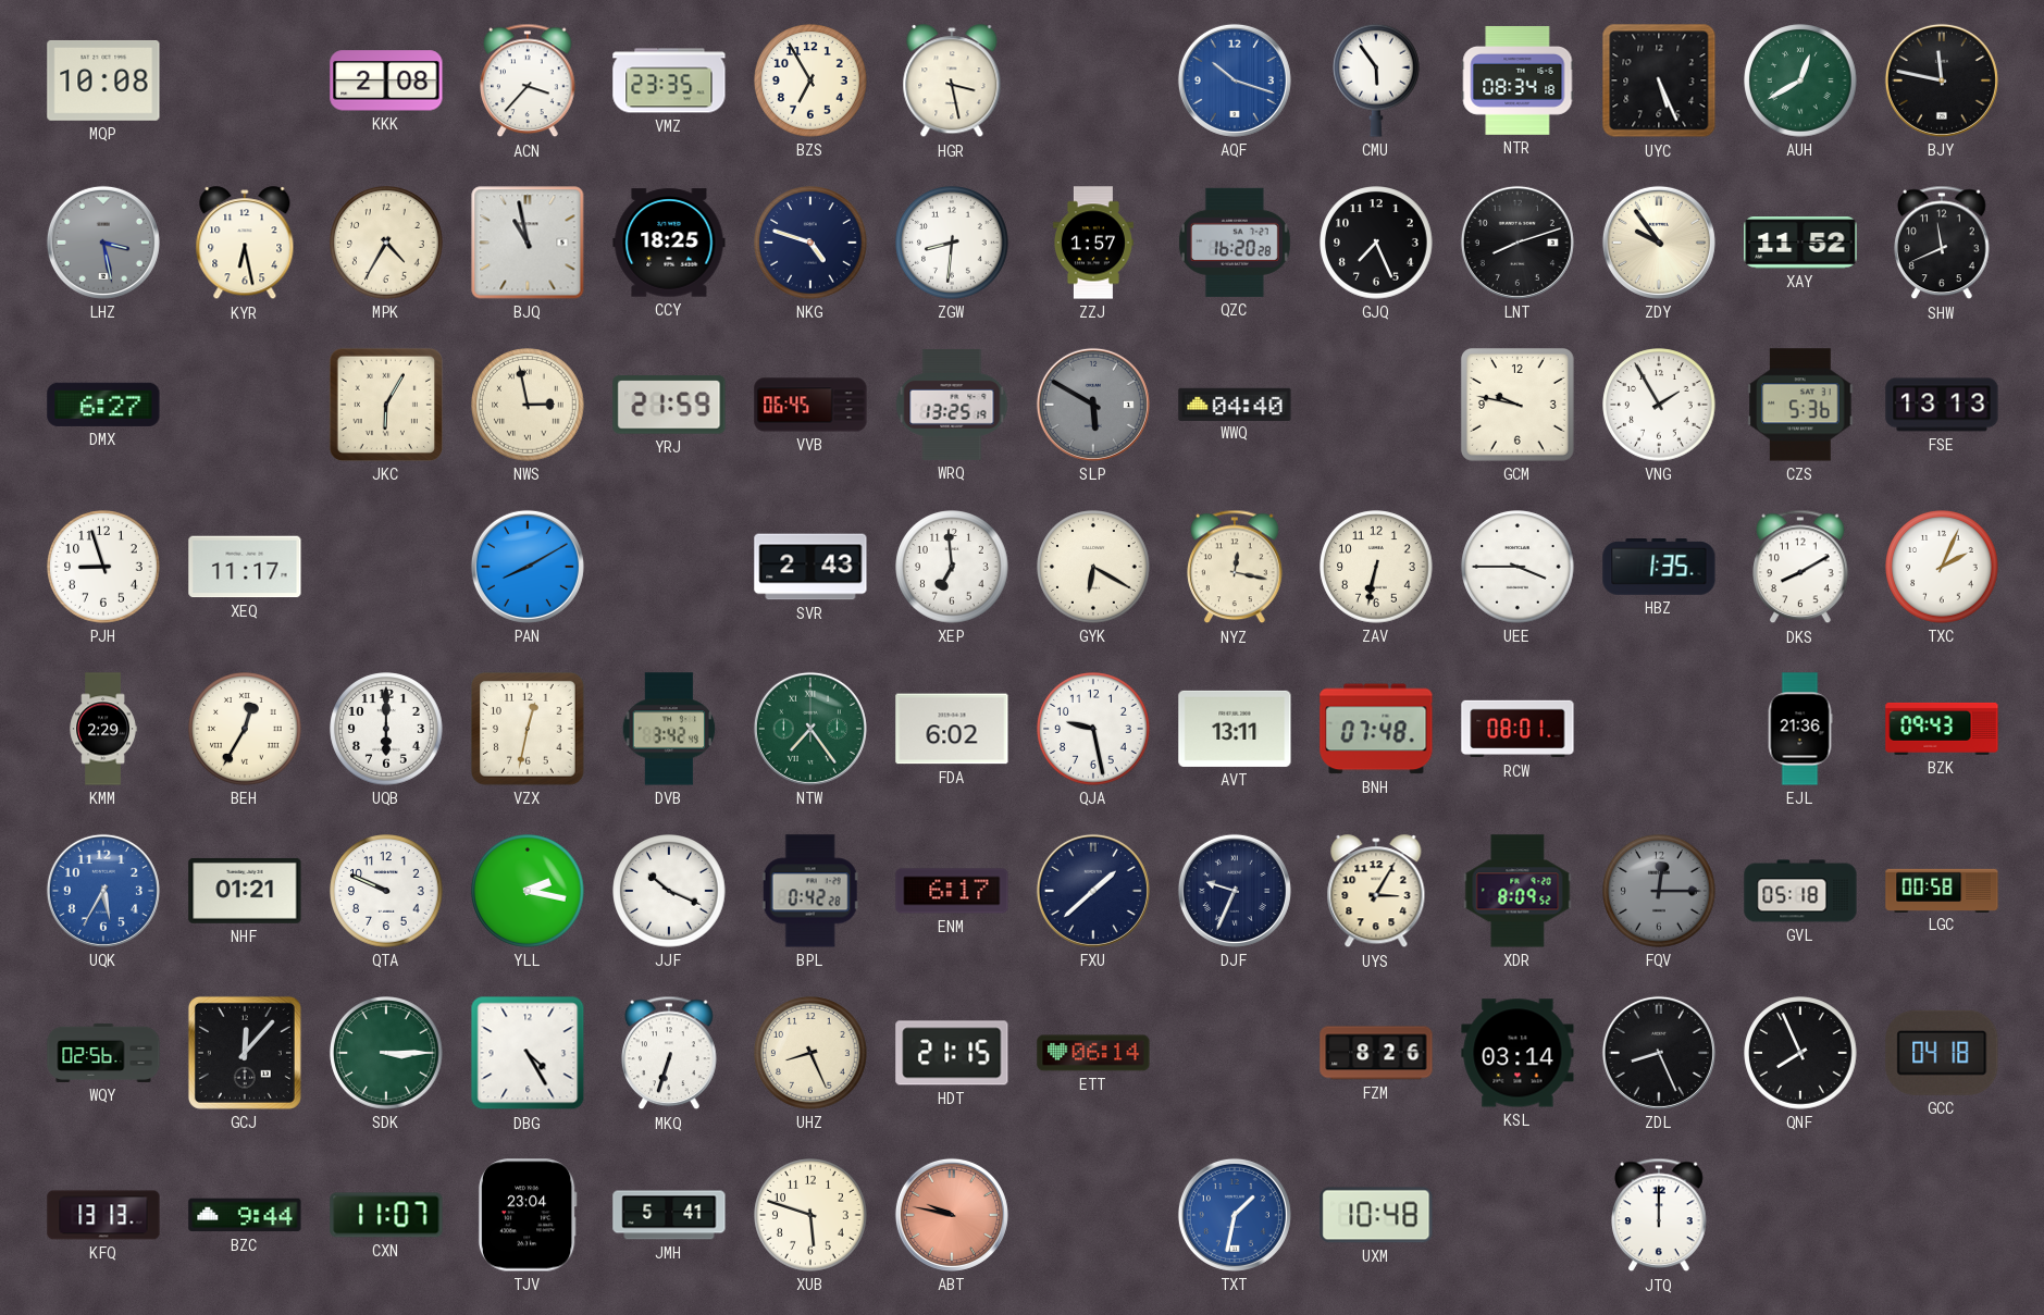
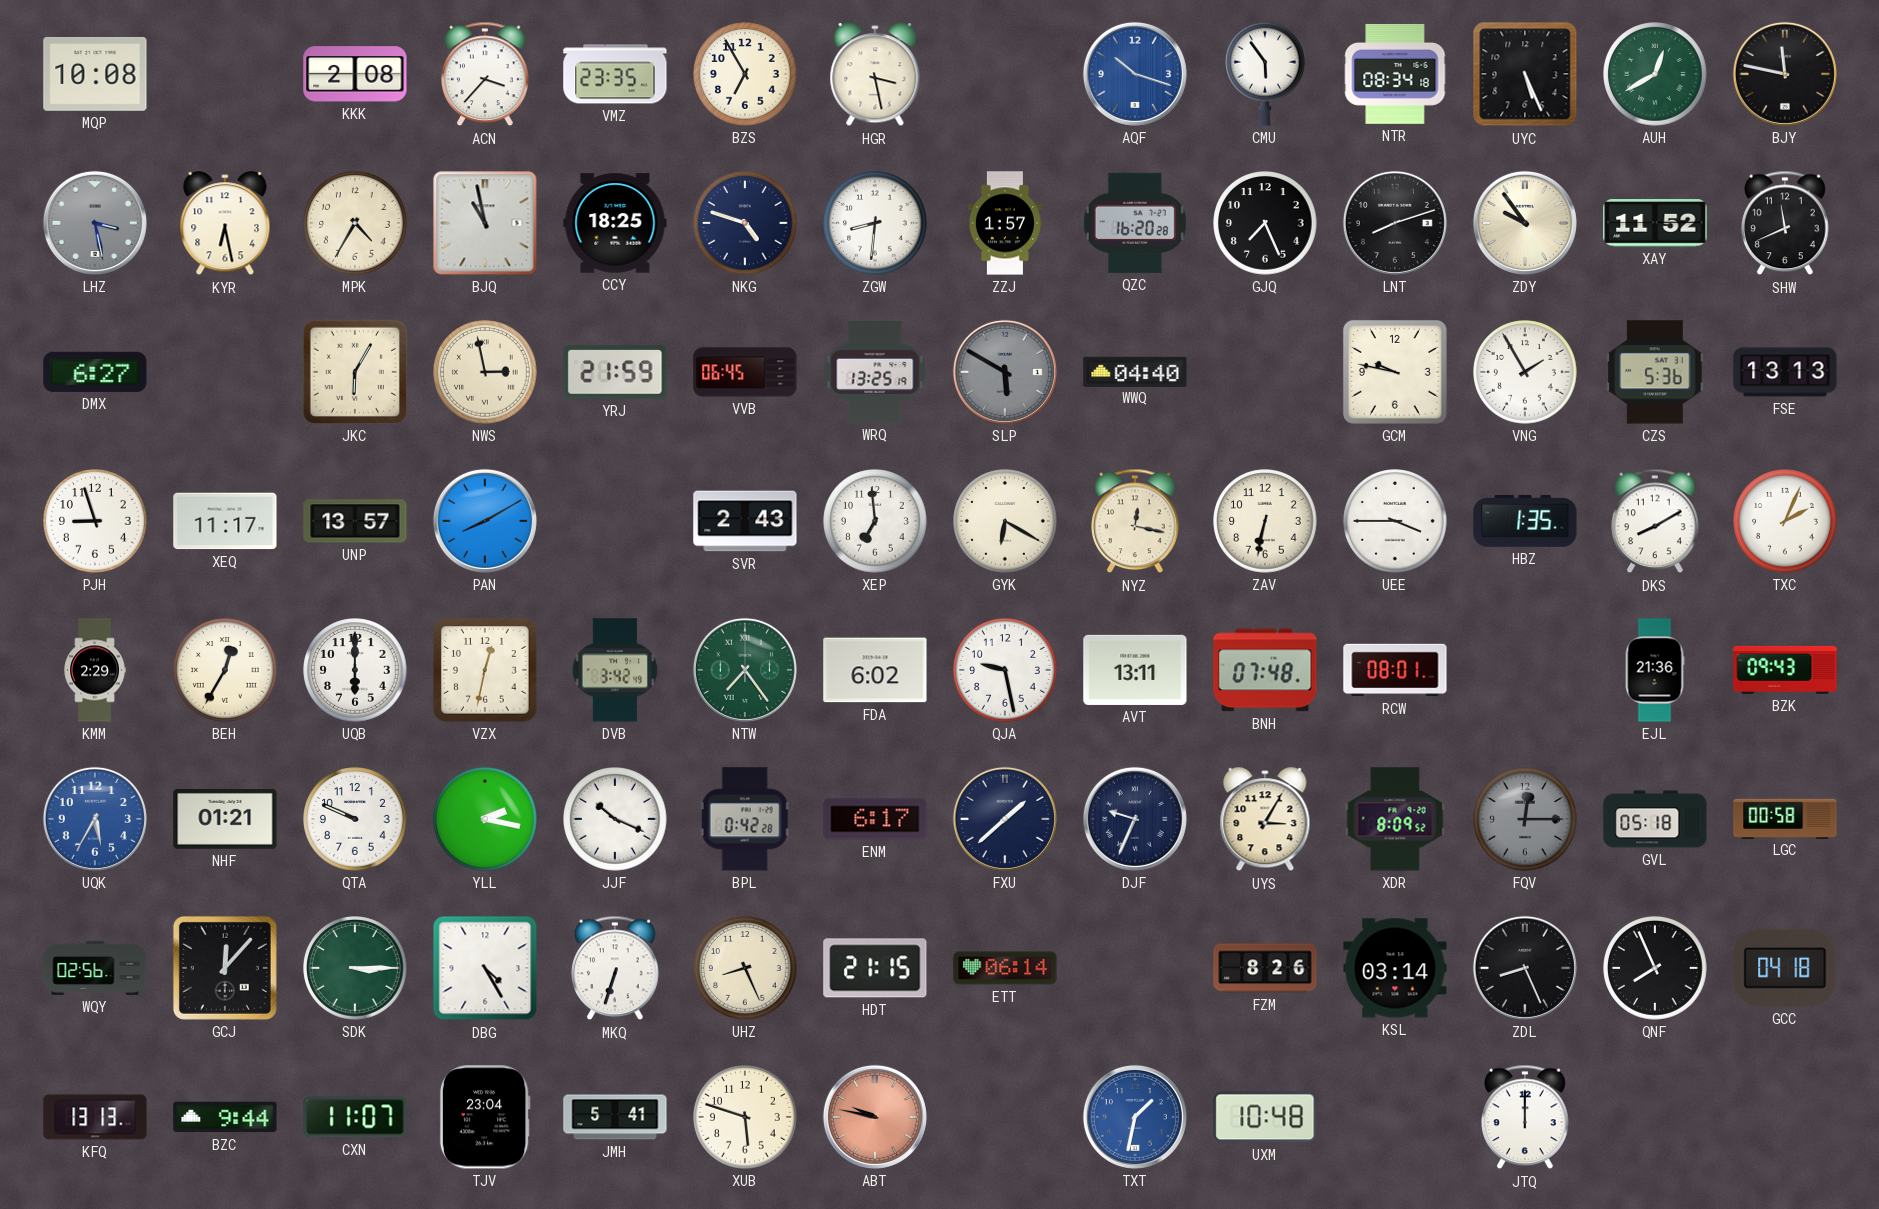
UNP: none -> 13:57
